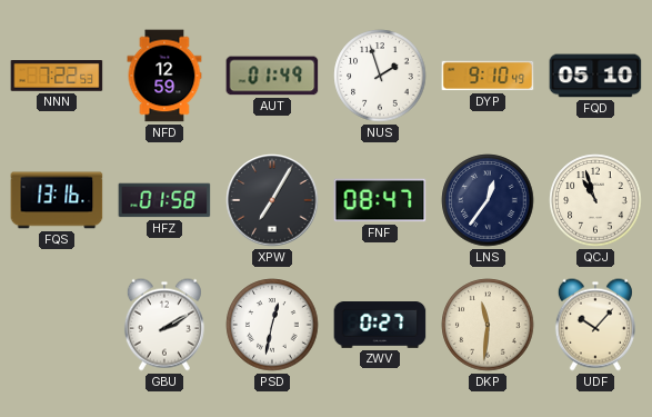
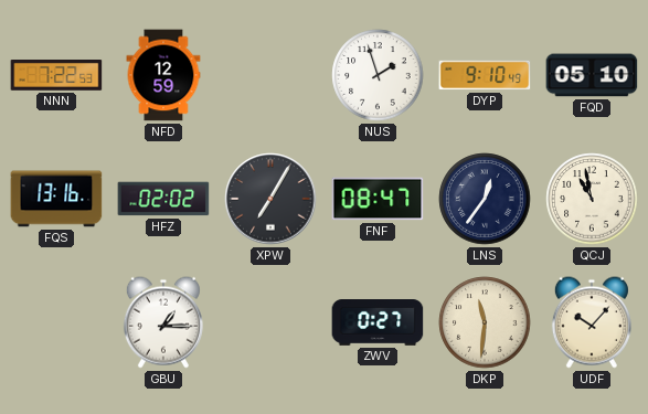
AUT: 01:49 -> none
HFZ: 01:58 -> 02:02
QCJ: 10:57 -> 10:58
GBU: 2:10 -> 1:15
PSD: 12:32 -> none
